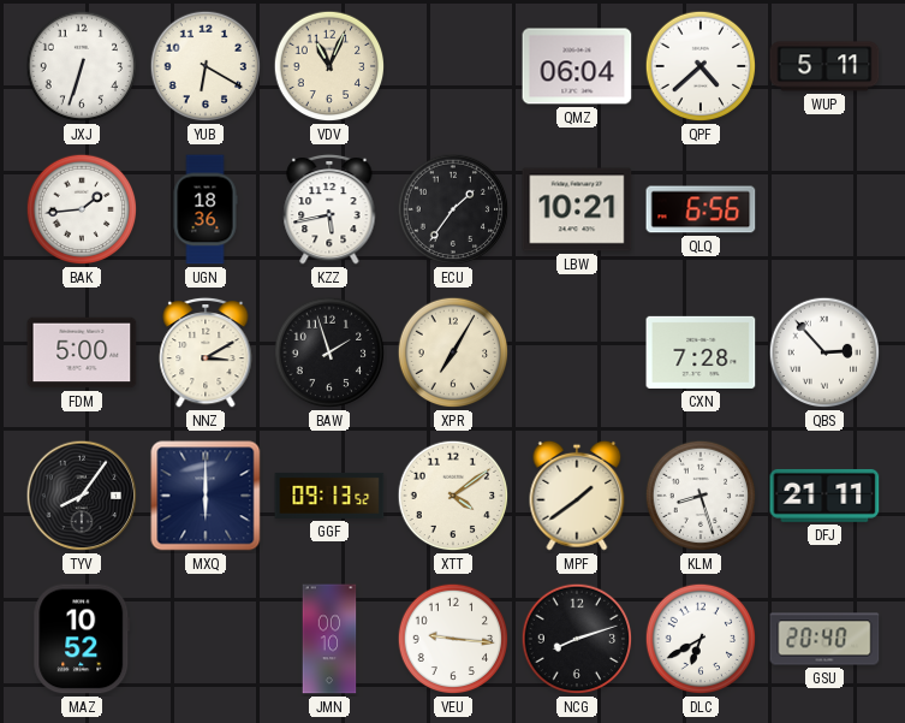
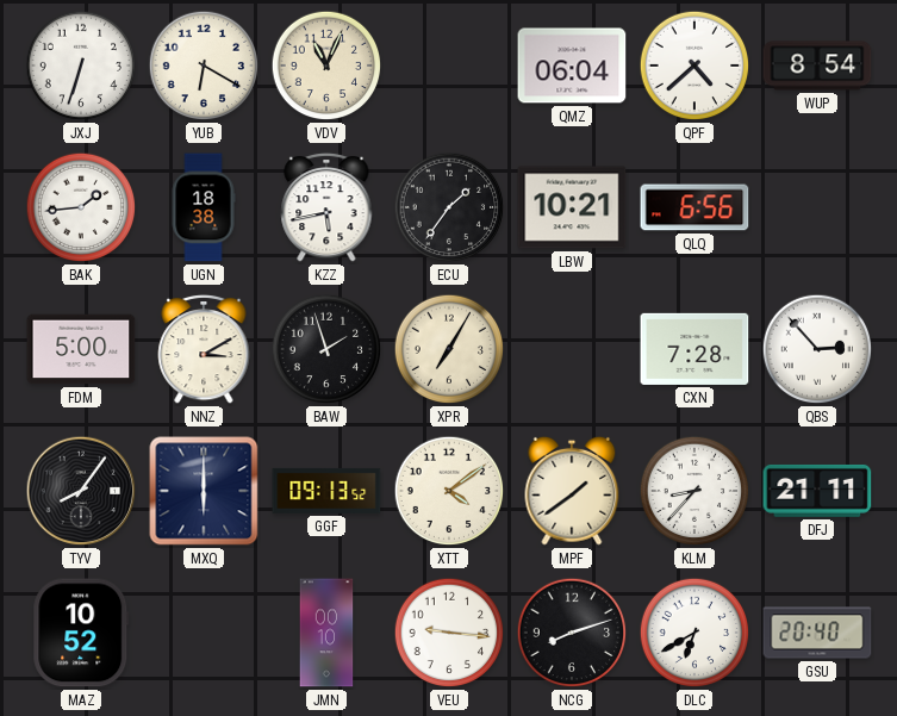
WUP: 5:11 -> 8:54
UGN: 18:36 -> 18:38
KLM: 8:27 -> 8:37
